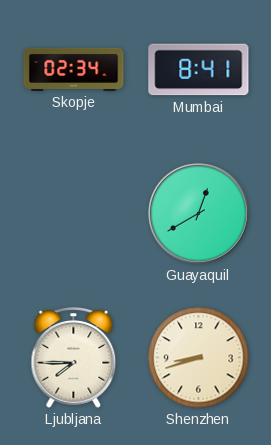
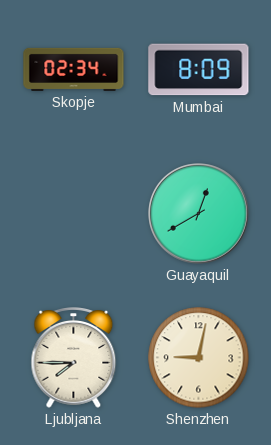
Mumbai: 8:41 -> 8:09
Shenzhen: 8:42 -> 9:02
